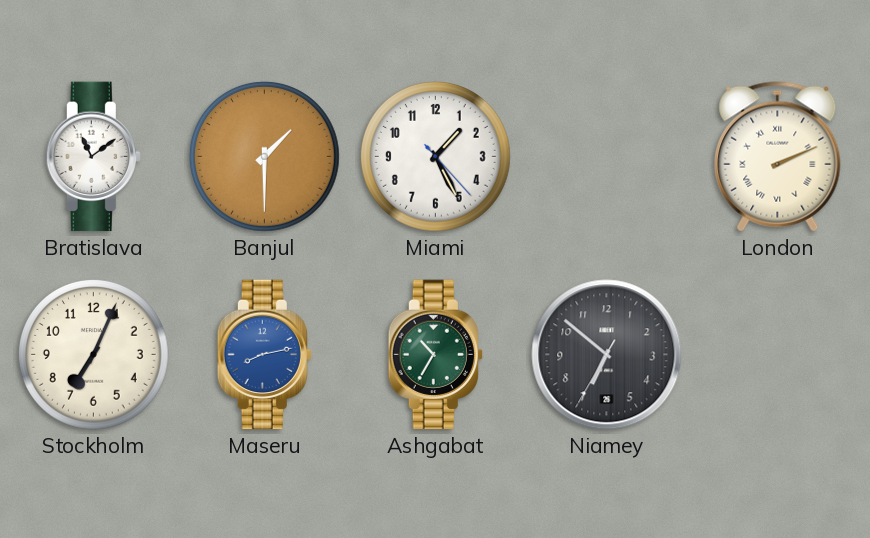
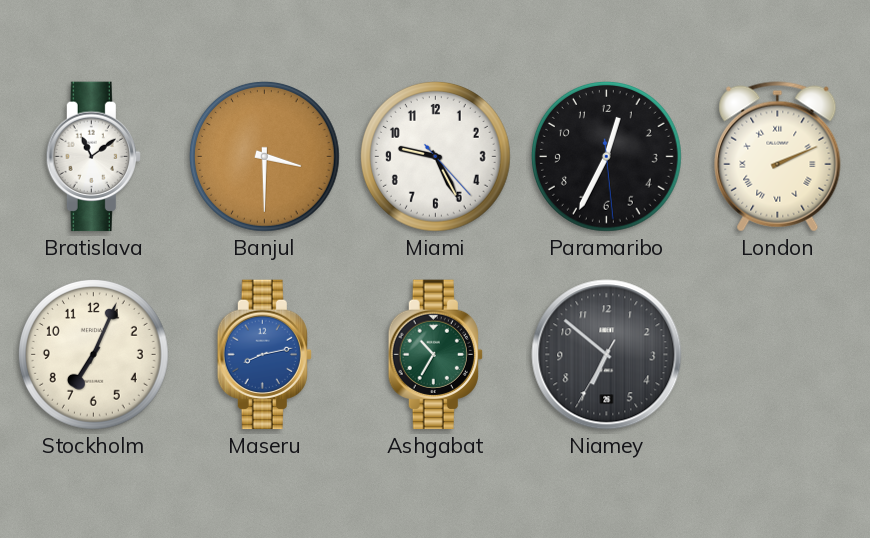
Banjul: 1:30 -> 3:30
Miami: 1:25 -> 9:25
Paramaribo: none -> 12:34
